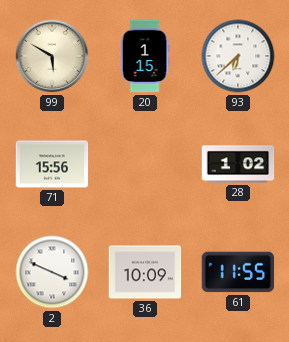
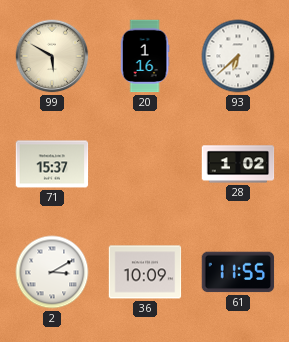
20: 1:15 -> 1:16
71: 15:56 -> 15:37
2: 3:49 -> 3:10
